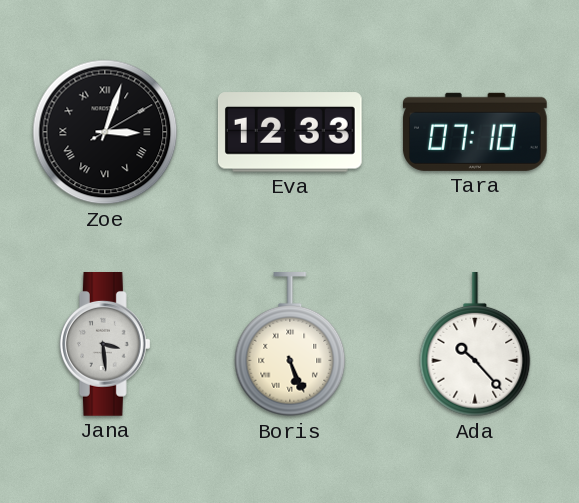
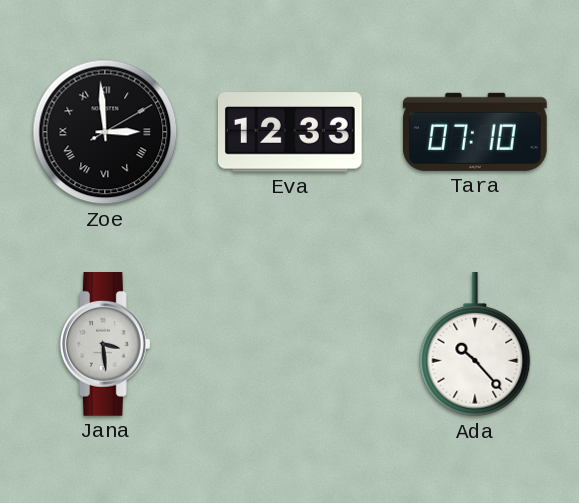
Zoe: 3:03 -> 2:59
Boris: 5:26 -> none
